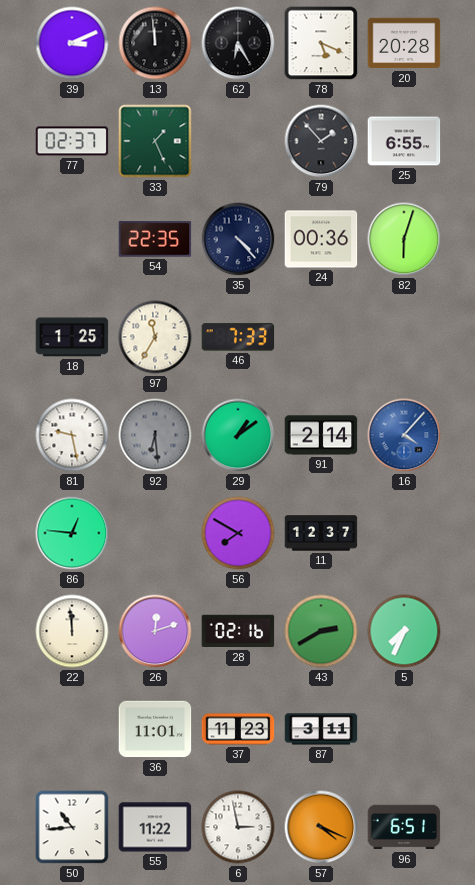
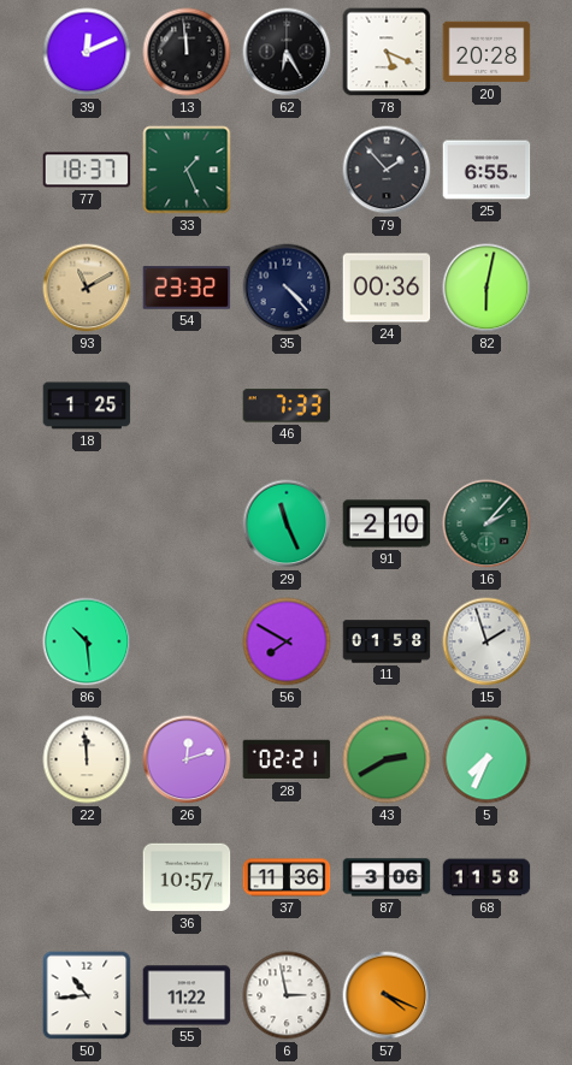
39: 3:11 -> 12:11
77: 02:37 -> 18:37
93: none -> 11:10
54: 22:35 -> 23:32
82: 6:03 -> 6:02
97: 11:35 -> none
81: 9:28 -> none
92: 6:29 -> none
29: 1:09 -> 11:26
91: 2:14 -> 2:10
16: 4:07 -> 2:07
16 dial: blue -> green
86: 12:46 -> 10:29
11: 12:37 -> 01:58
15: none -> 1:57
28: 02:16 -> 02:21
36: 11:01 -> 10:57
37: 11:23 -> 11:36
87: 3:11 -> 3:06
68: none -> 11:58
96: 6:51 -> none
